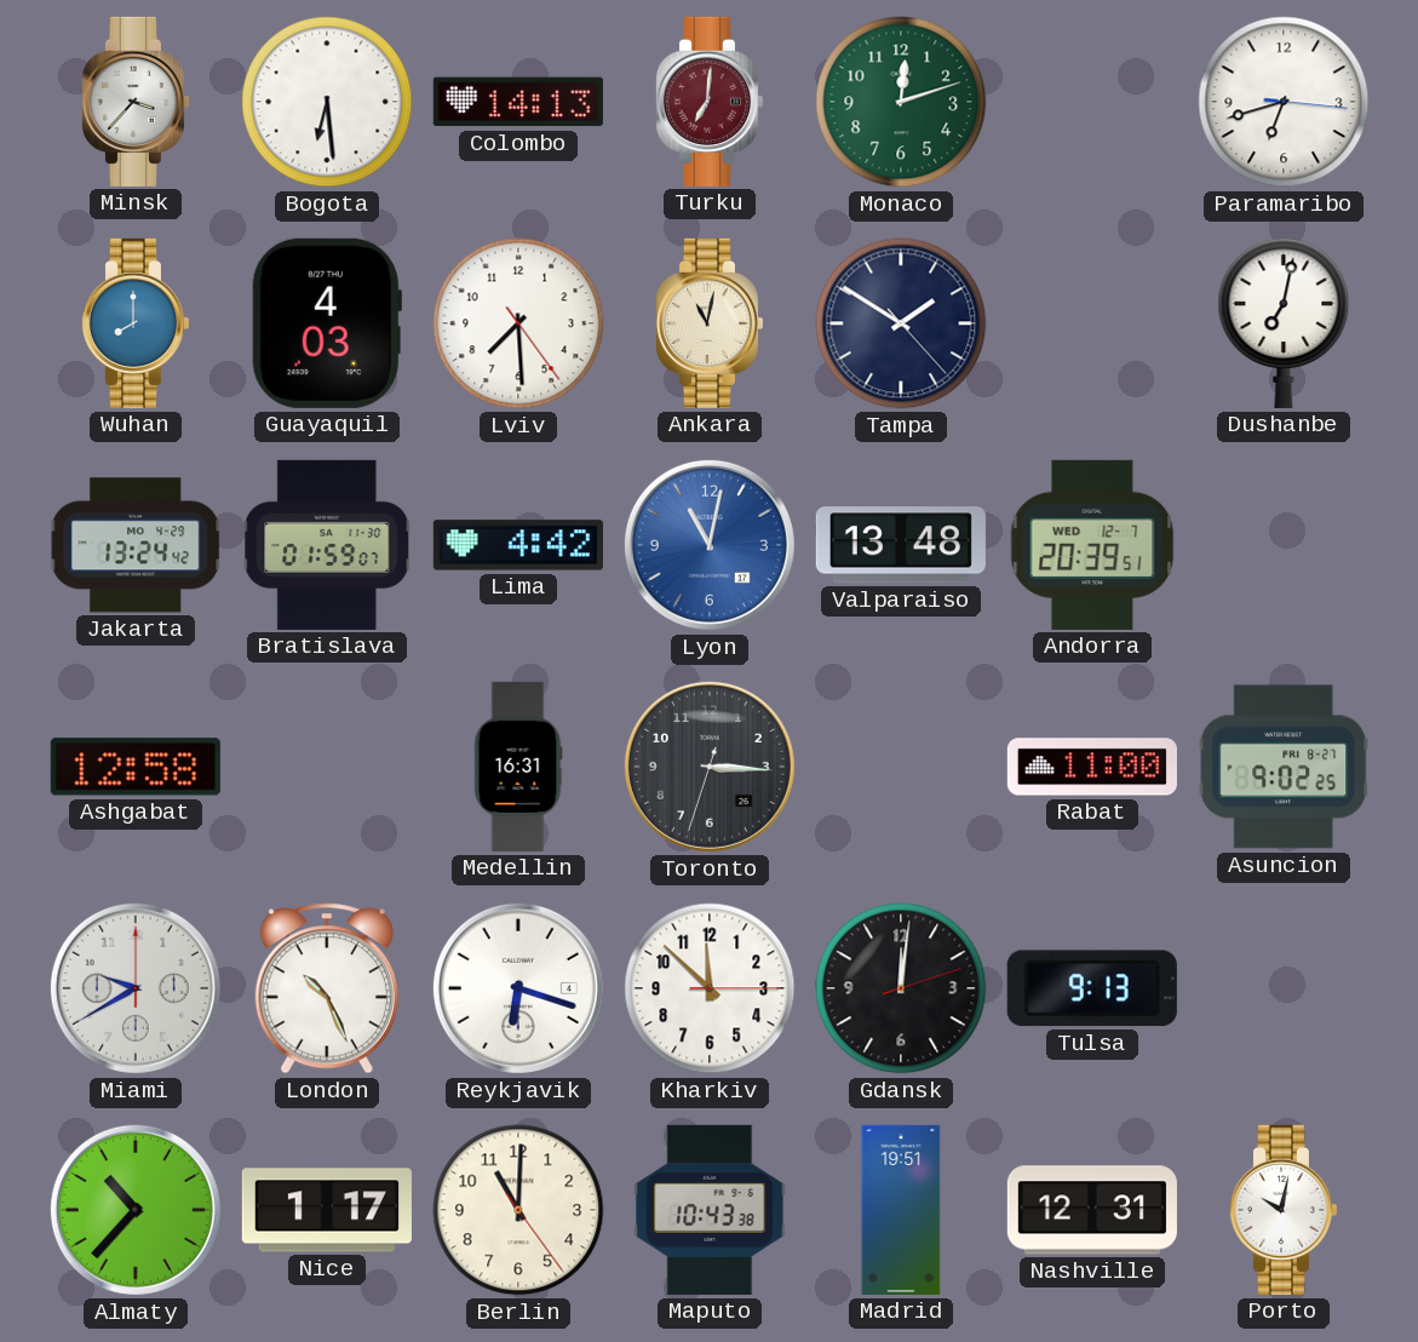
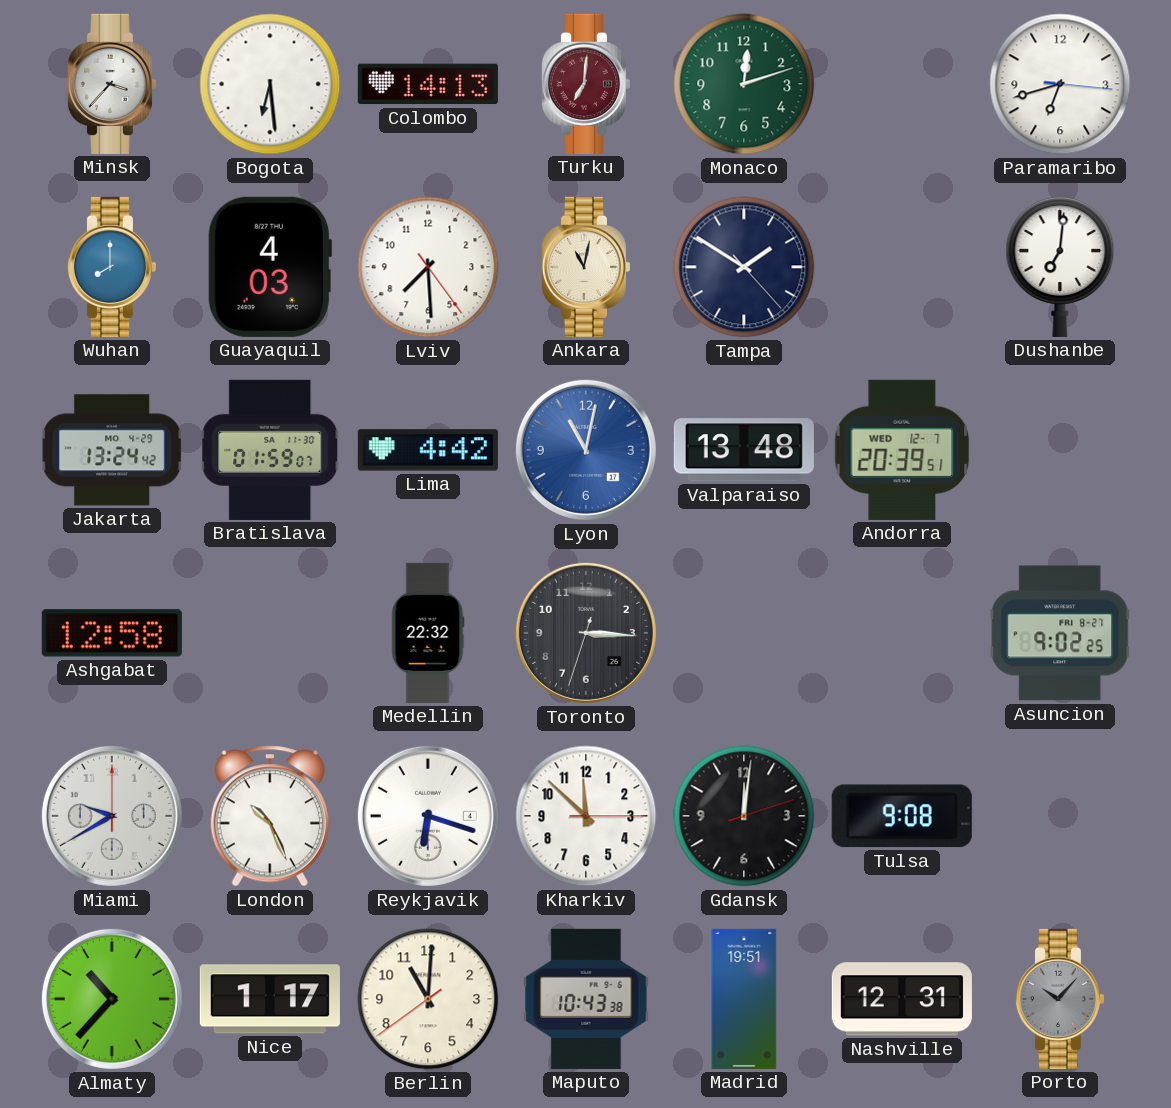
Dushanbe: 7:02 -> 7:01
Medellin: 16:31 -> 22:32
Rabat: 11:00 -> none
Tulsa: 9:13 -> 9:08
Berlin: 11:00:24 -> 11:00:39
Porto: 10:02 -> 10:07
Porto dial: white -> grey
